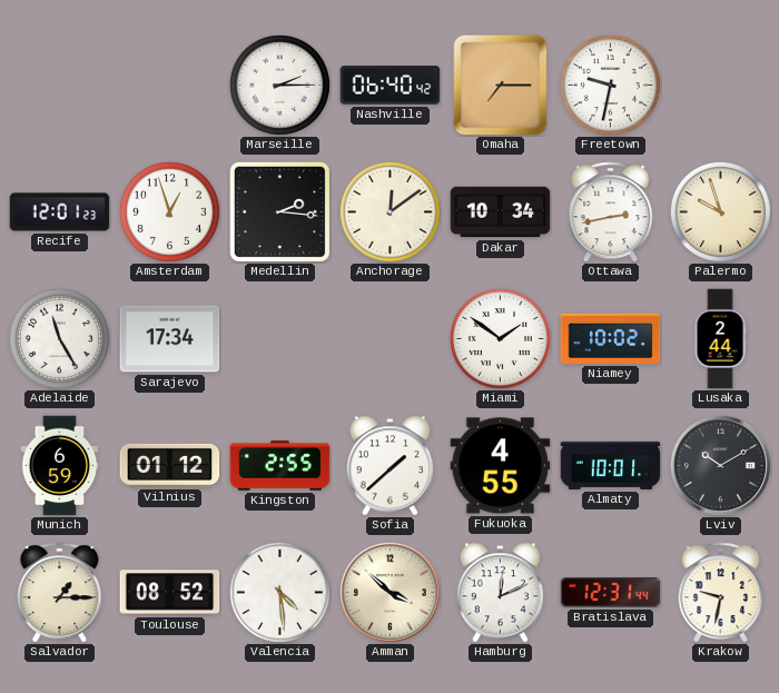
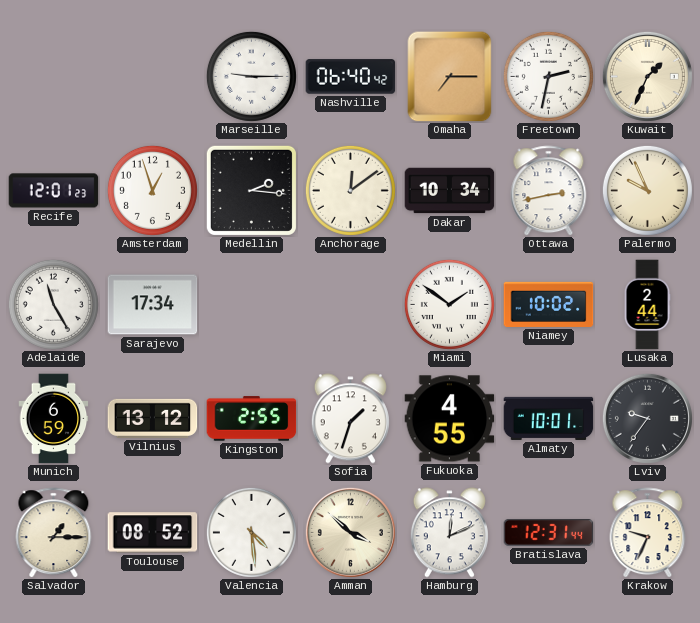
Marseille: 2:15 -> 9:15
Freetown: 9:32 -> 2:32
Kuwait: none -> 1:34
Palermo: 9:57 -> 9:56
Vilnius: 01:12 -> 13:12
Sofia: 1:38 -> 1:33
Lviv: 10:10 -> 9:36
Krakow: 9:32 -> 9:34
